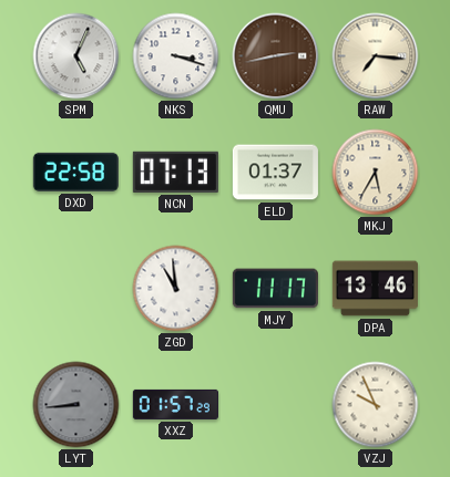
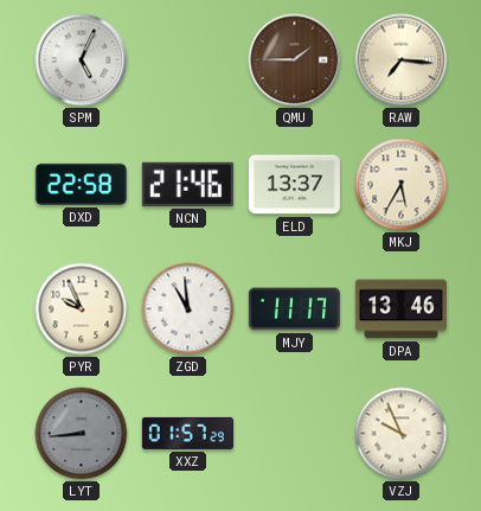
NKS: 3:18 -> none
QMU: 2:43 -> 1:45
NCN: 07:13 -> 21:46
ELD: 01:37 -> 13:37
PYR: none -> 9:56
